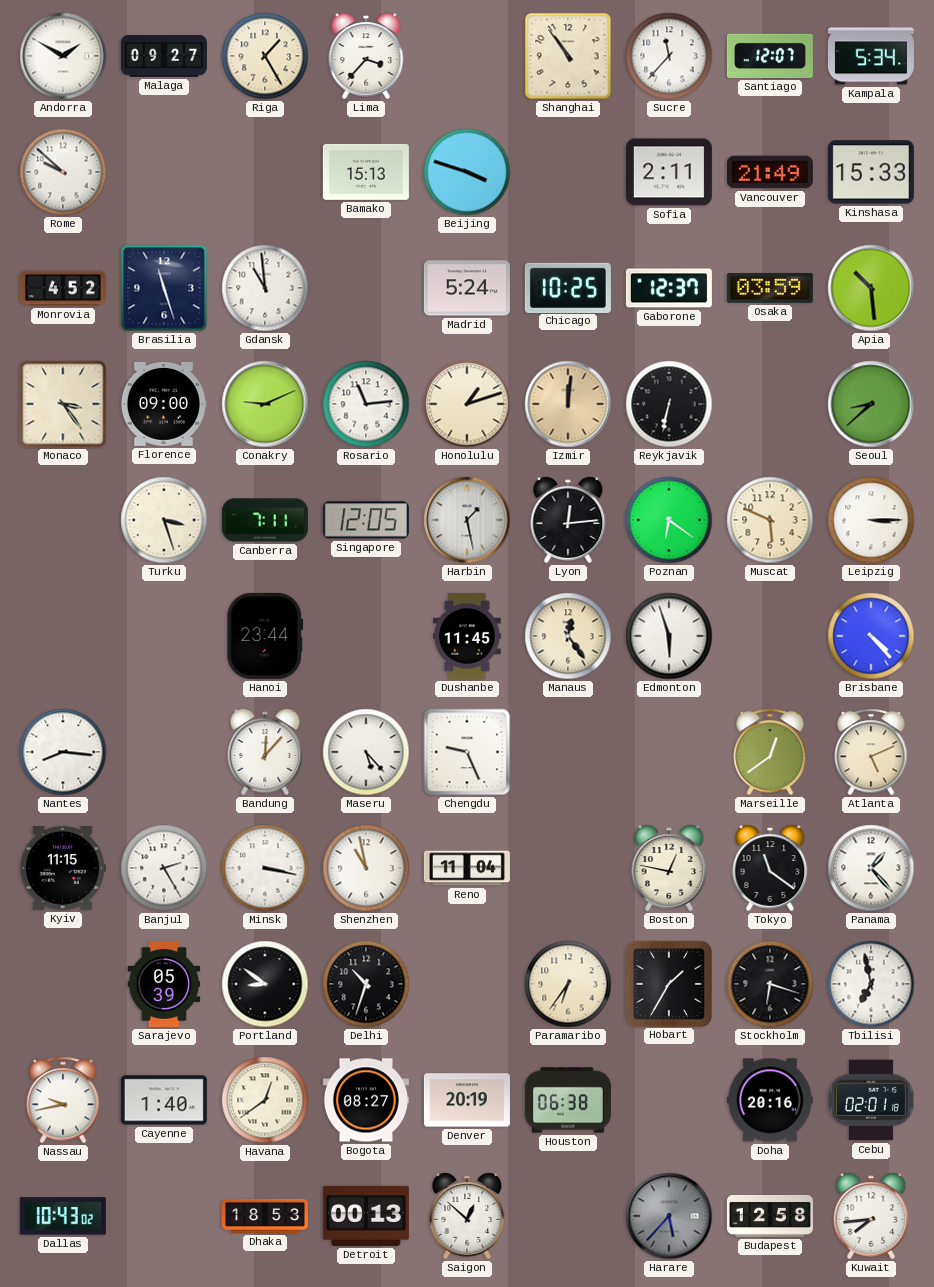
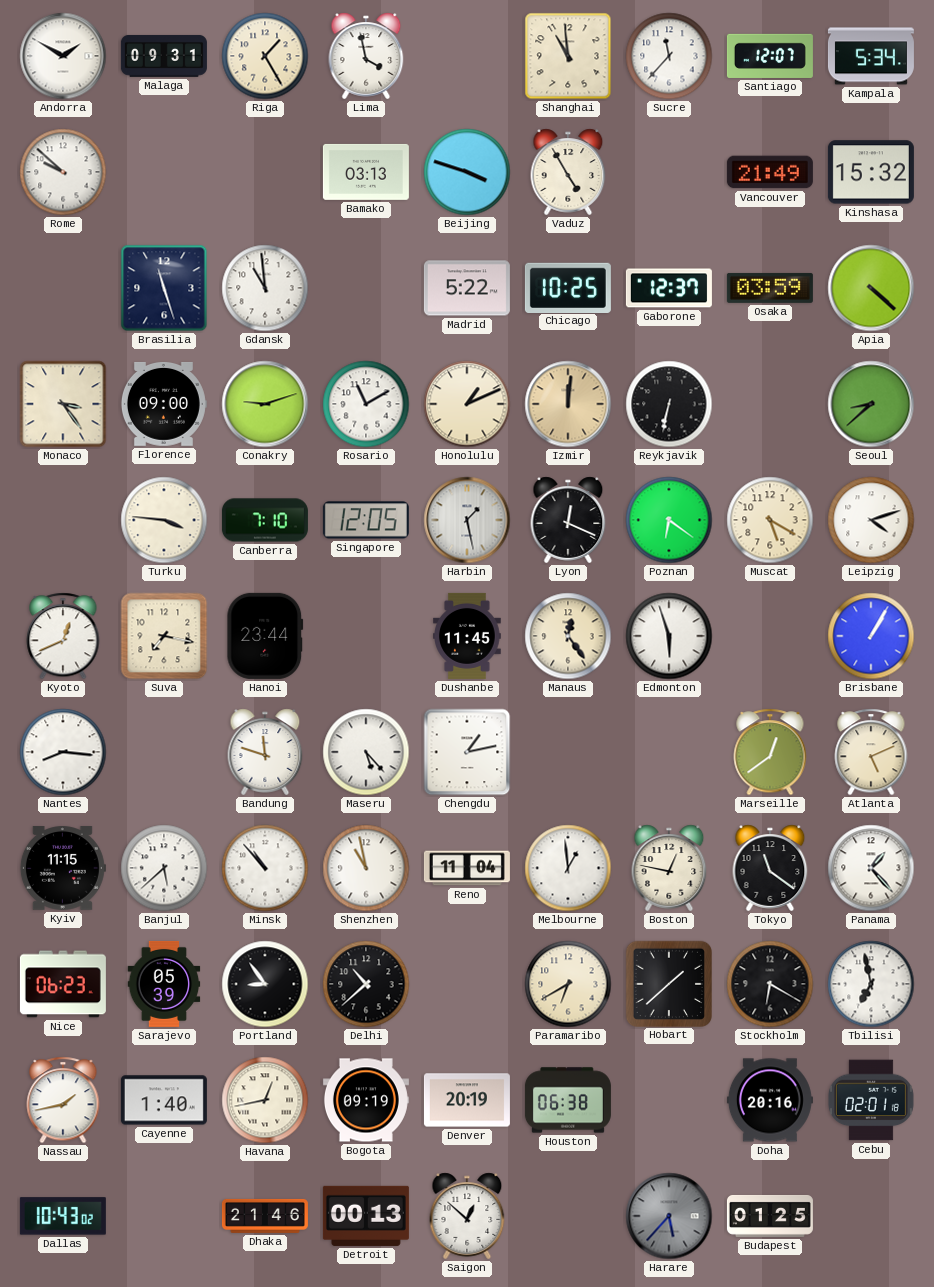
Malaga: 09:27 -> 09:31
Lima: 3:37 -> 3:58
Shanghai: 10:54 -> 10:59
Bamako: 15:13 -> 03:13
Vaduz: none -> 4:55
Sofia: 2:11 -> none
Kinshasa: 15:33 -> 15:32
Monrovia: 4:52 -> none
Madrid: 5:24 -> 5:22
Apia: 10:29 -> 4:22
Conakry: 9:11 -> 9:12
Rosario: 11:14 -> 11:10
Honolulu: 1:12 -> 1:11
Turku: 3:27 -> 3:46
Canberra: 7:11 -> 7:10
Lyon: 12:14 -> 12:19
Muscat: 5:49 -> 5:20
Leipzig: 3:15 -> 4:12
Kyoto: none -> 12:41
Suva: none -> 7:17
Brisbane: 4:23 -> 1:05
Bandung: 12:07 -> 11:48
Chengdu: 9:26 -> 1:13
Banjul: 2:25 -> 5:38
Minsk: 3:17 -> 10:53
Melbourne: none -> 12:59
Nice: none -> 06:23
Portland: 8:51 -> 8:54
Delhi: 10:33 -> 10:38
Paramaribo: 6:36 -> 6:40
Hobart: 1:35 -> 1:38
Stockholm: 6:18 -> 6:20
Nassau: 9:43 -> 1:43
Havana: 12:39 -> 12:43
Bogota: 08:27 -> 09:19
Dhaka: 18:53 -> 21:46
Budapest: 12:58 -> 01:25
Kuwait: 7:44 -> none
